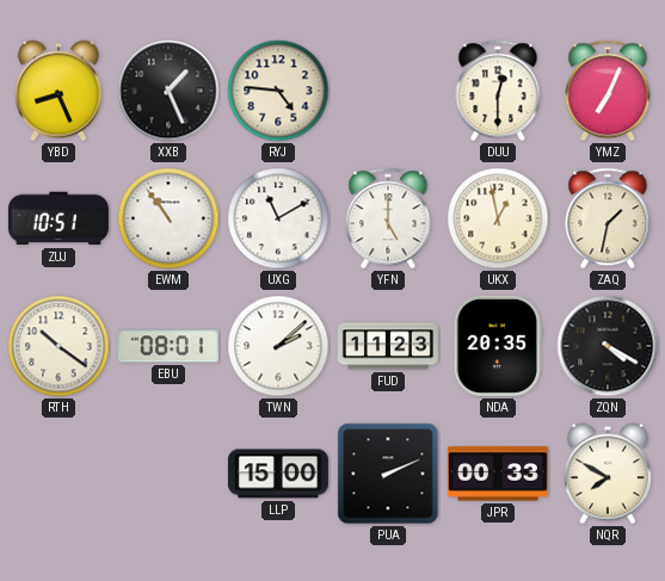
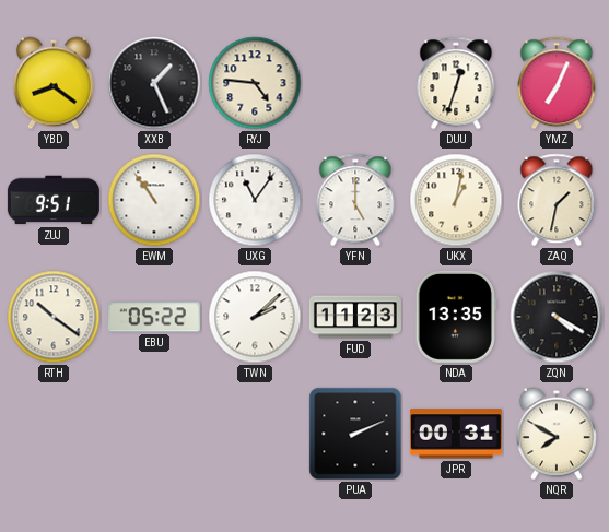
YBD: 8:26 -> 8:21
DUU: 12:30 -> 12:33
ZUJ: 10:51 -> 9:51
UXG: 11:10 -> 11:06
UKX: 12:58 -> 1:02
EBU: 08:01 -> 05:22
NDA: 20:35 -> 13:35
LLP: 15:00 -> none
JPR: 00:33 -> 00:31
